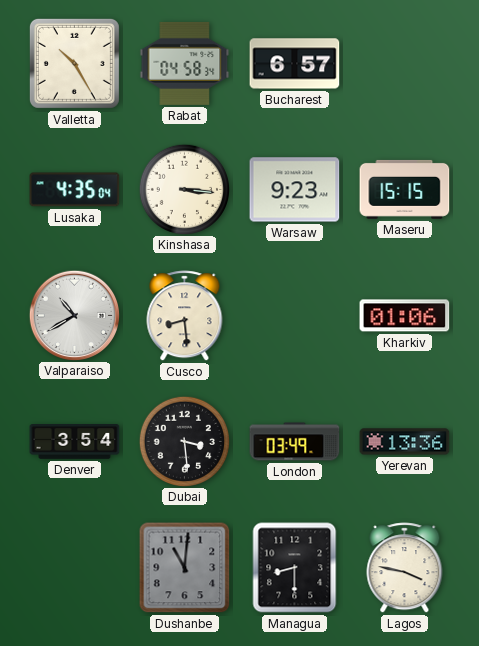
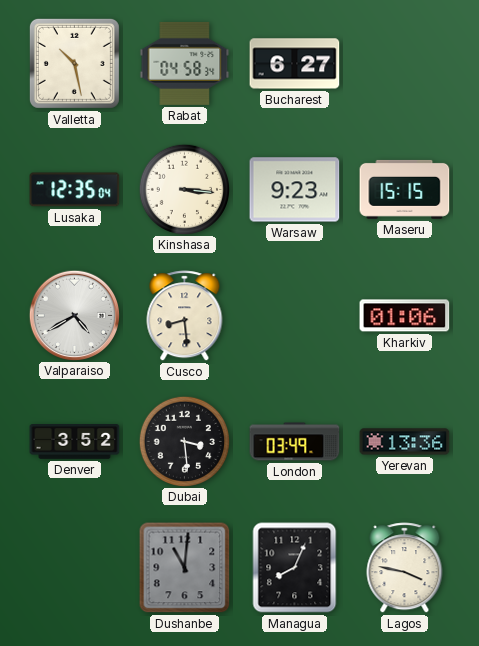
Valletta: 10:25 -> 10:28
Bucharest: 6:57 -> 6:27
Lusaka: 4:35 -> 12:35
Valparaiso: 10:40 -> 4:40
Denver: 3:54 -> 3:52
Managua: 8:30 -> 8:04
